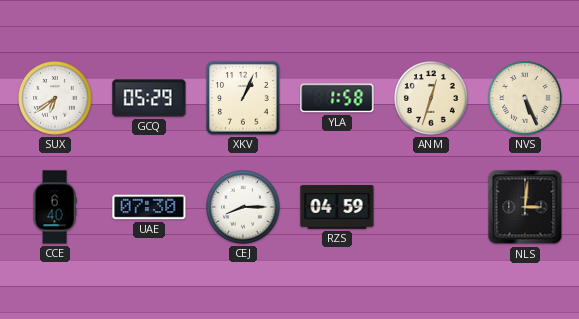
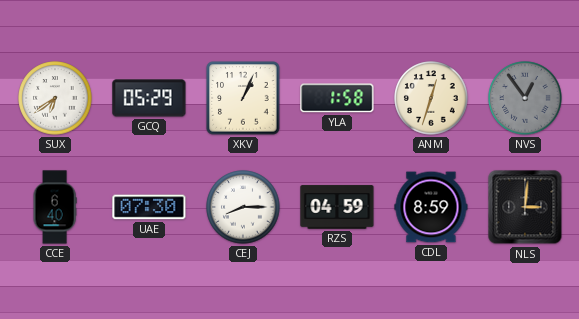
NVS: 5:26 -> 12:54
NVS dial: cream -> grey
CDL: none -> 8:59
